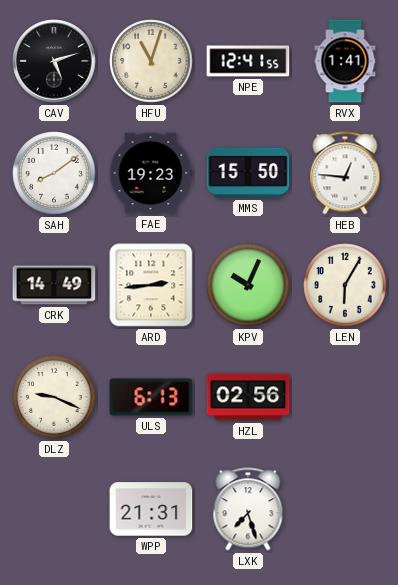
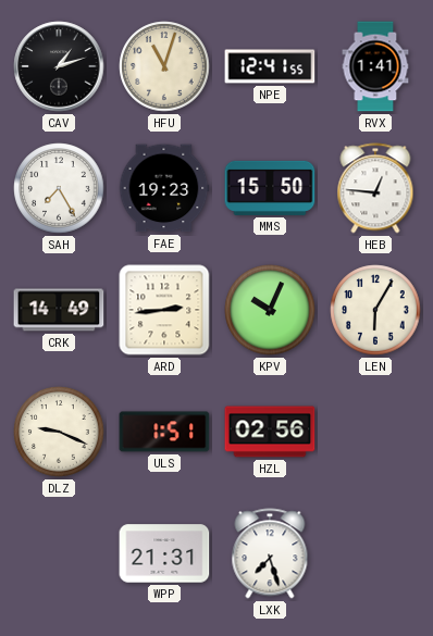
CAV: 5:12 -> 1:12
SAH: 8:09 -> 7:25
ULS: 6:13 -> 1:51
